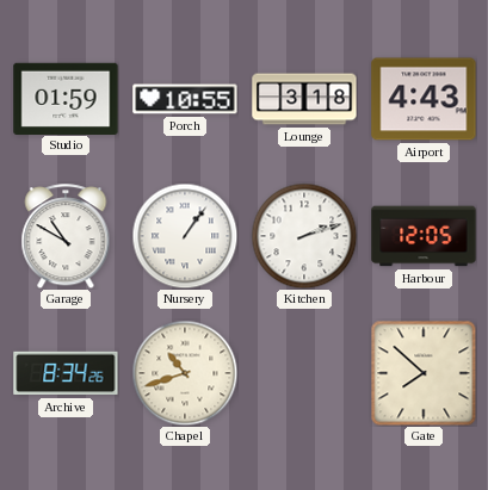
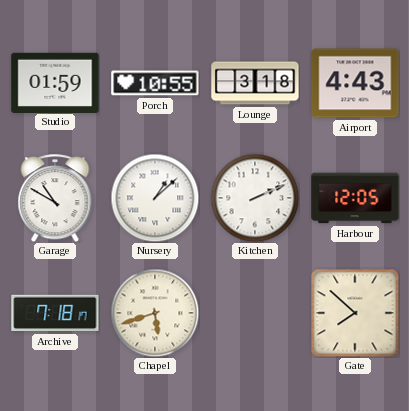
Nursery: 1:06 -> 1:08
Kitchen: 2:12 -> 2:11
Archive: 8:34 -> 7:18
Chapel: 10:42 -> 5:42
